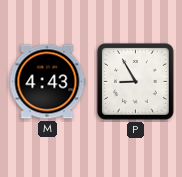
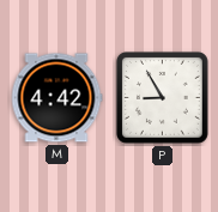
M: 4:43 -> 4:42
